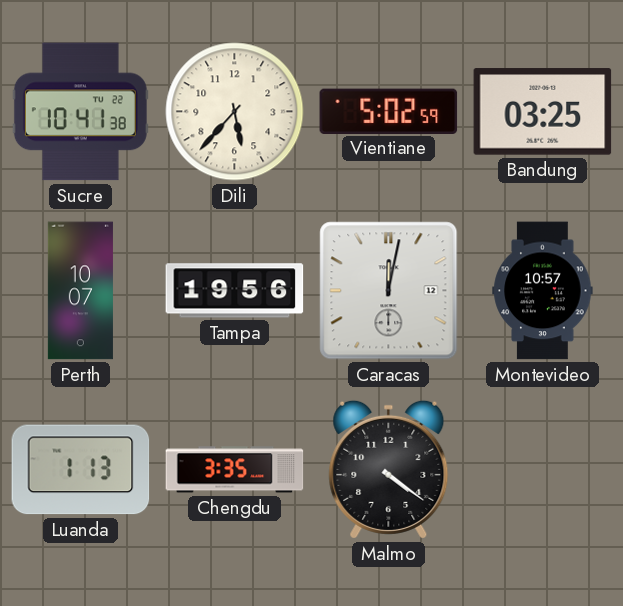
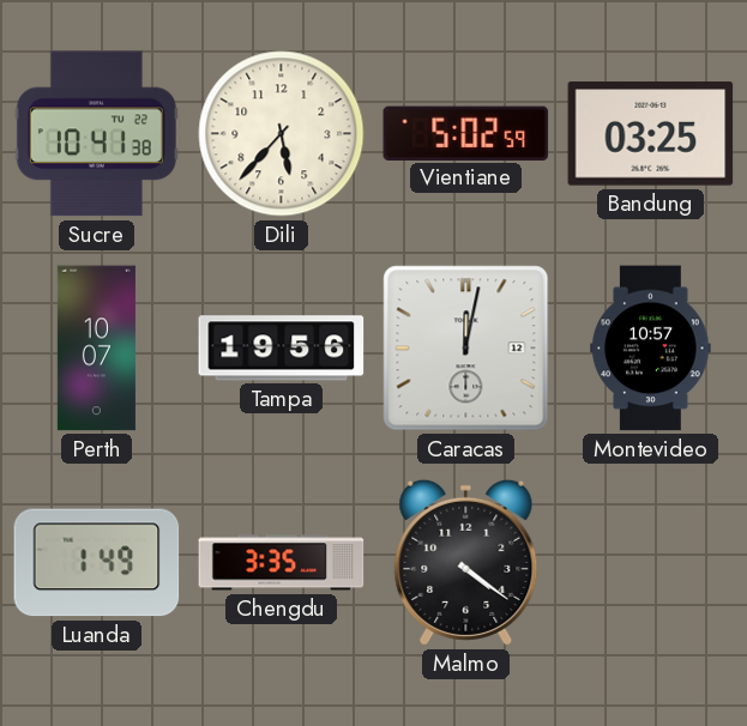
Luanda: 1:13 -> 1:49
